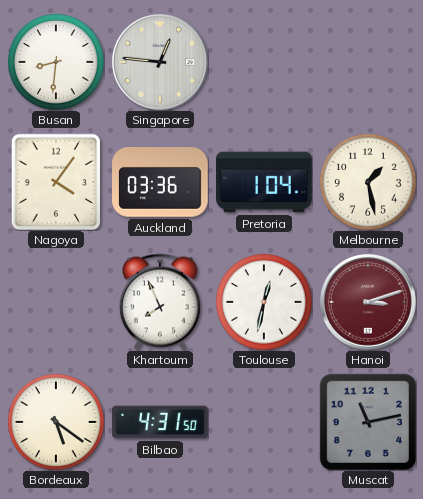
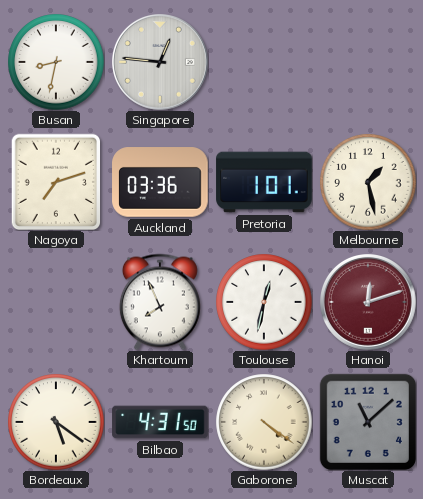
Busan: 8:31 -> 8:32
Nagoya: 4:06 -> 7:12
Pretoria: 1:04 -> 1:01
Hanoi: 3:12 -> 12:12
Gaborone: none -> 4:21
Muscat: 11:13 -> 11:08
